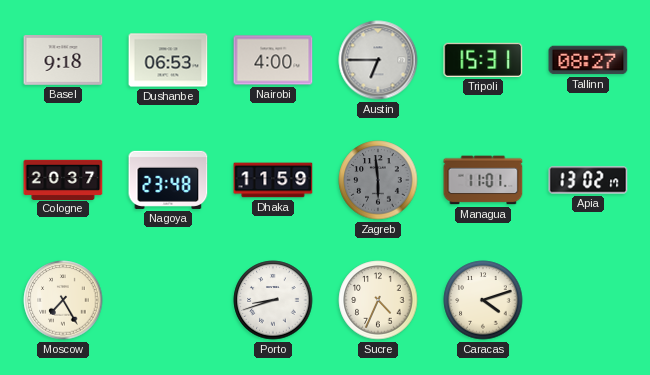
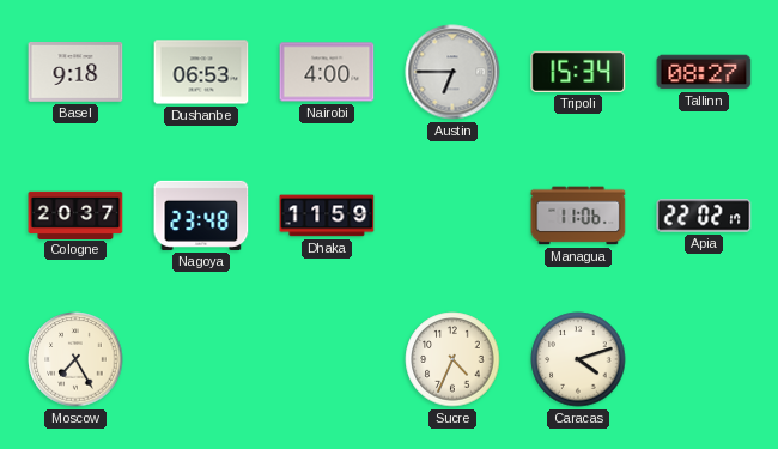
Tripoli: 15:31 -> 15:34
Zagreb: 5:59 -> none
Managua: 11:01 -> 11:06
Apia: 13:02 -> 22:02
Porto: 8:42 -> none
